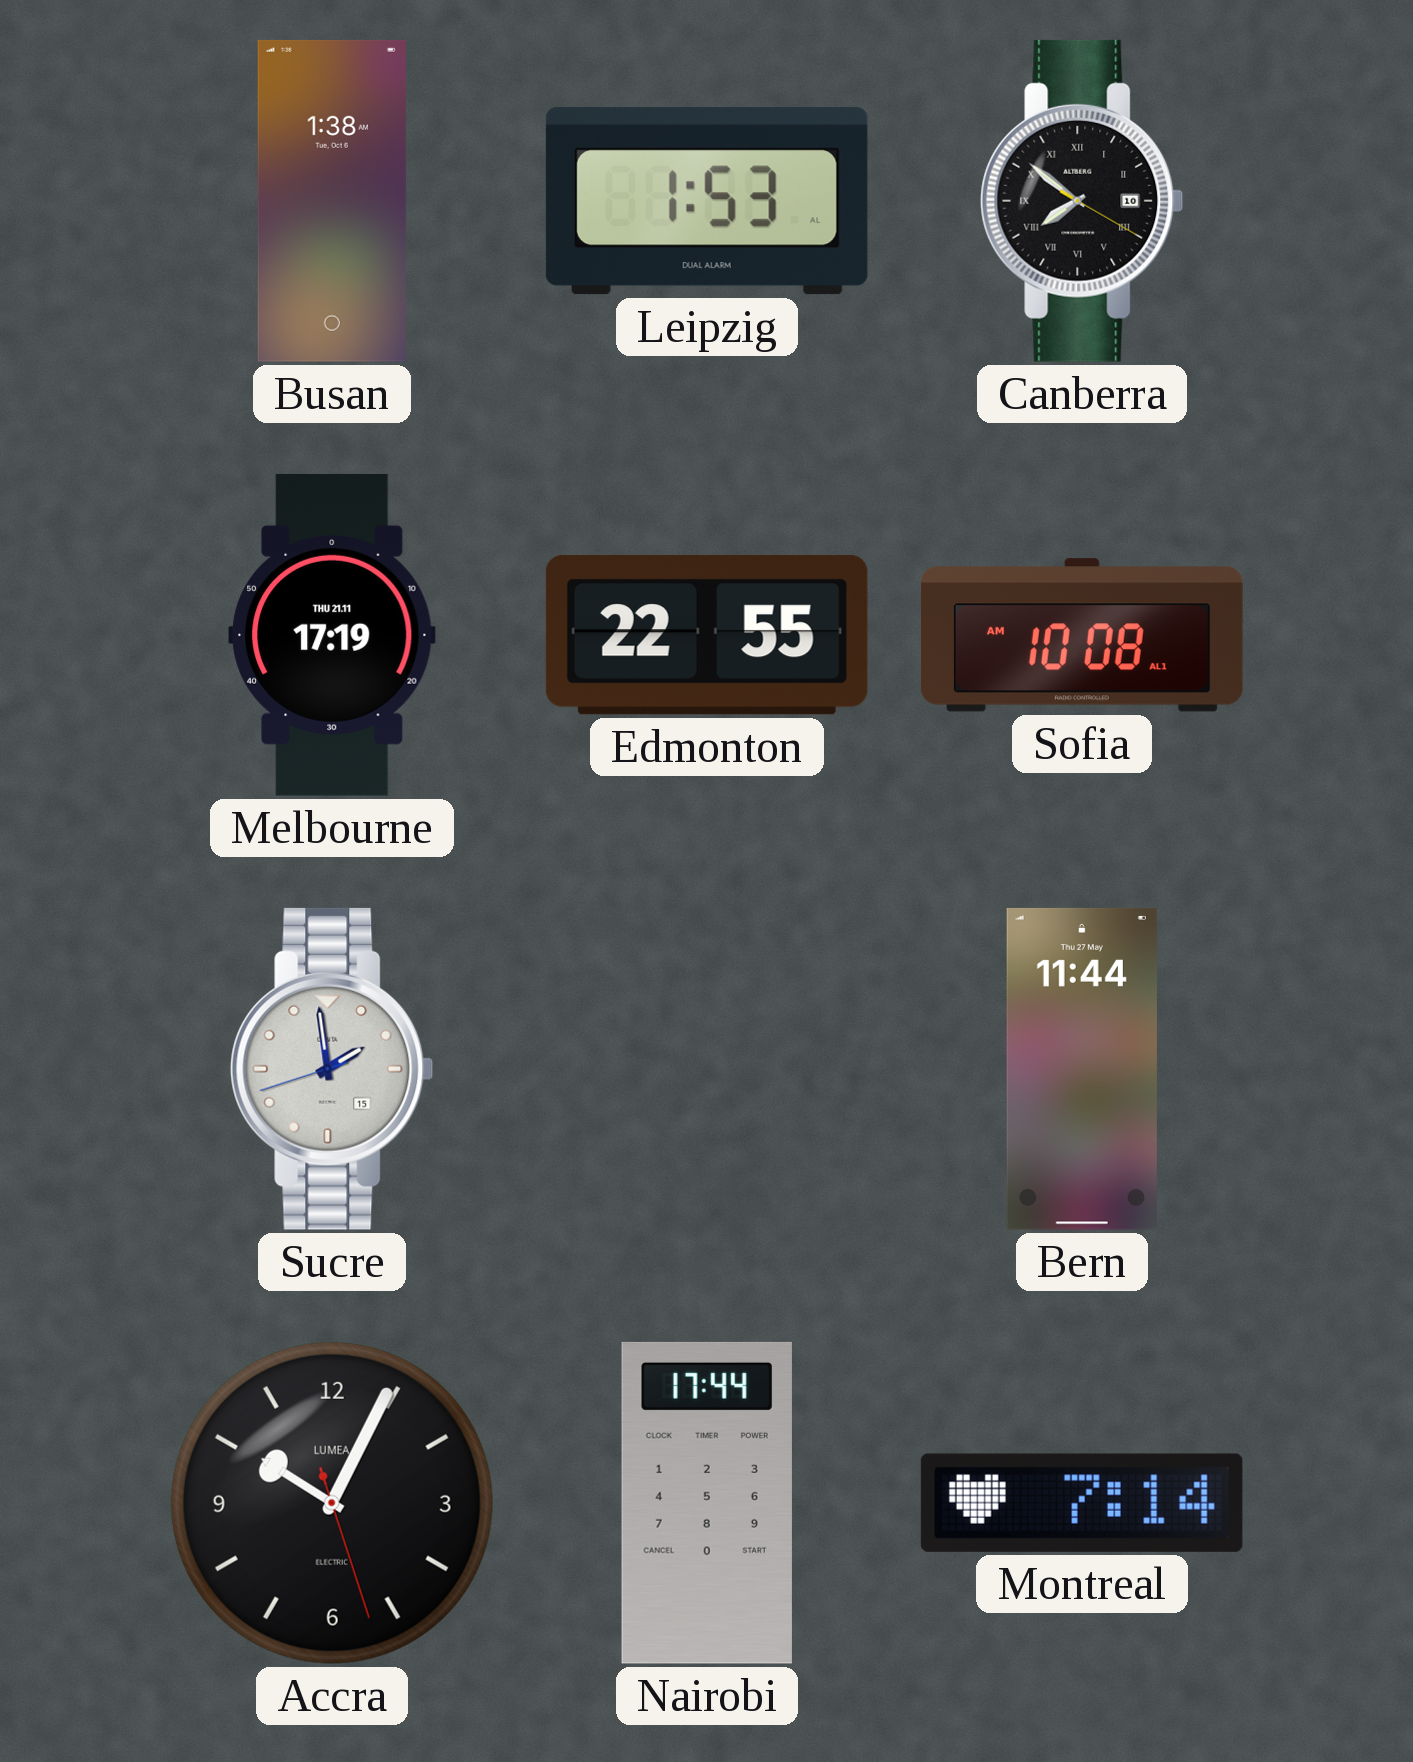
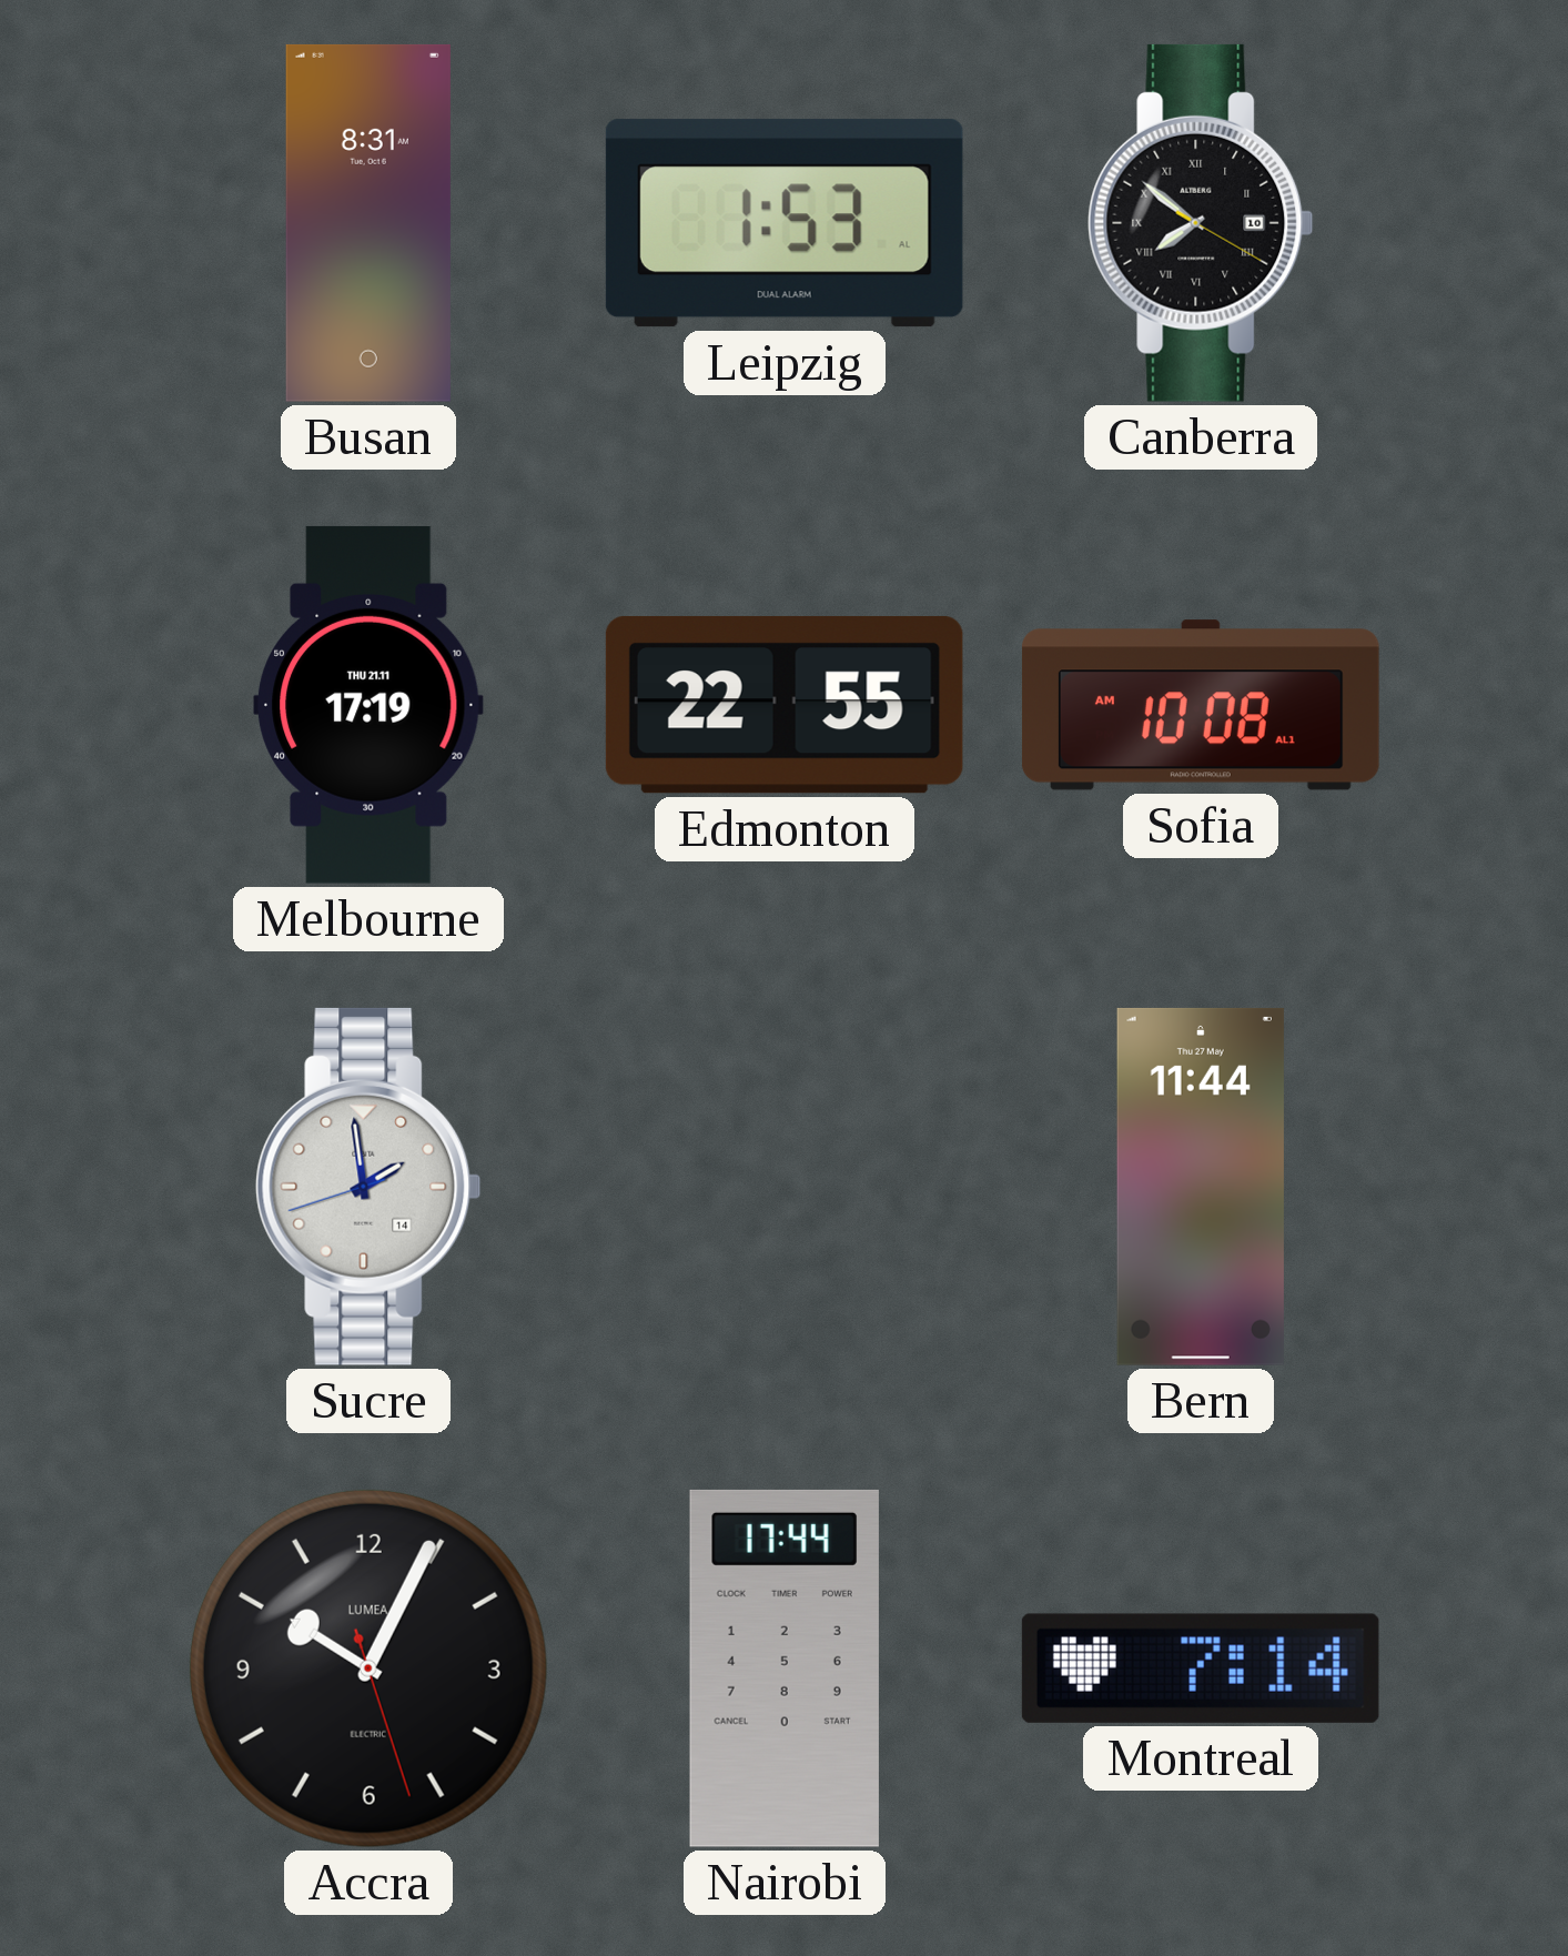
Busan: 1:38 -> 8:31
Sucre date: 15 -> 14
